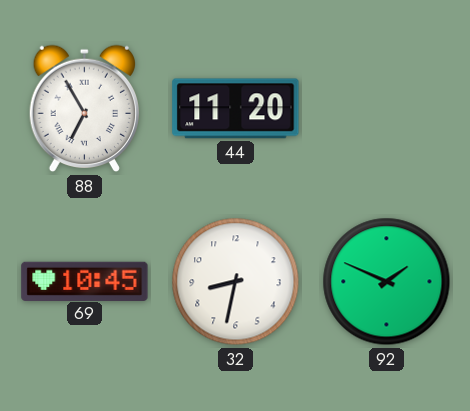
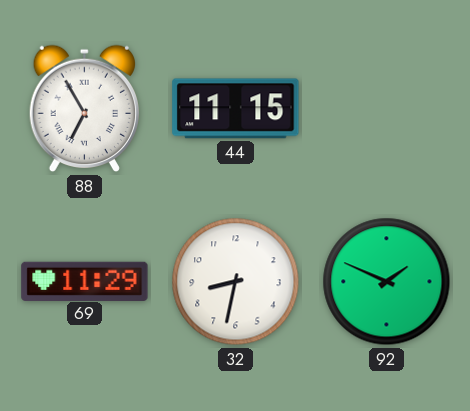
44: 11:20 -> 11:15
69: 10:45 -> 11:29
